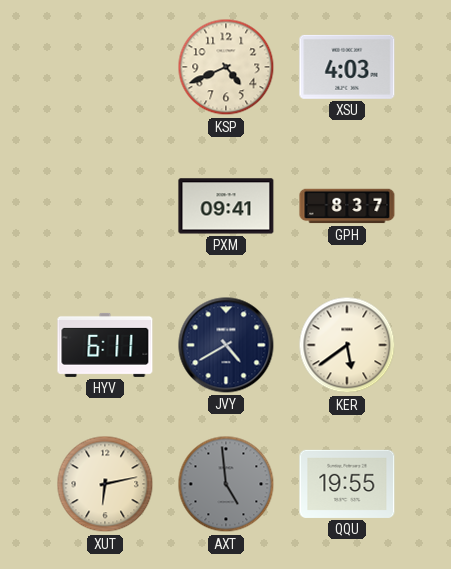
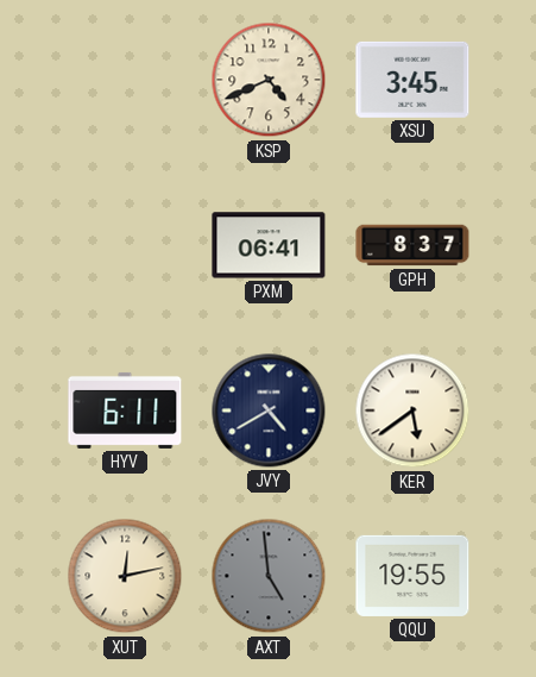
XSU: 4:03 -> 3:45
PXM: 09:41 -> 06:41
XUT: 6:13 -> 12:13
